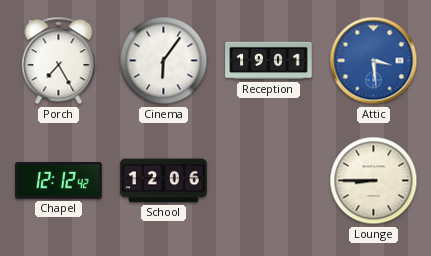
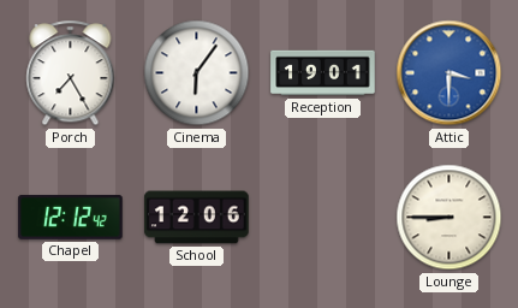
Attic: 3:29 -> 3:30
